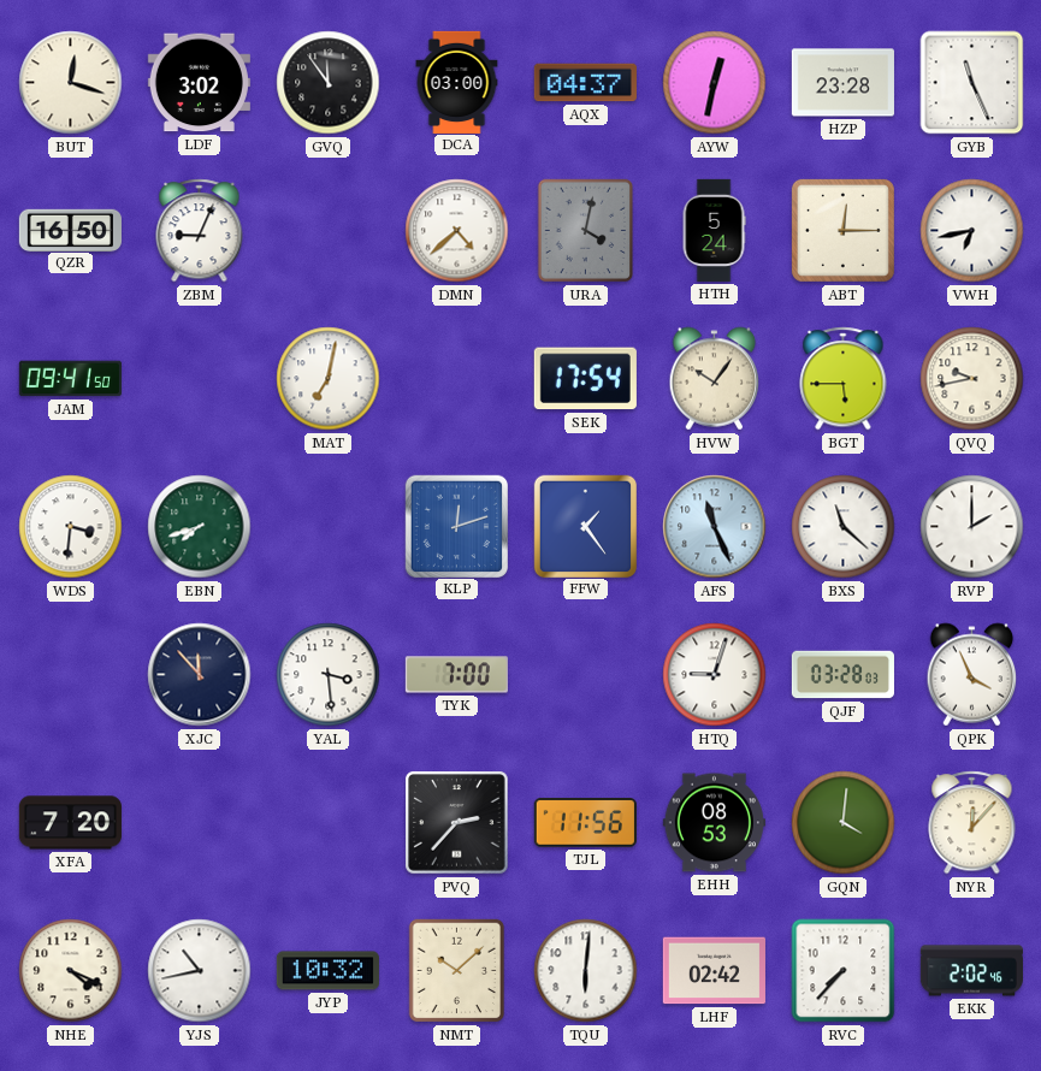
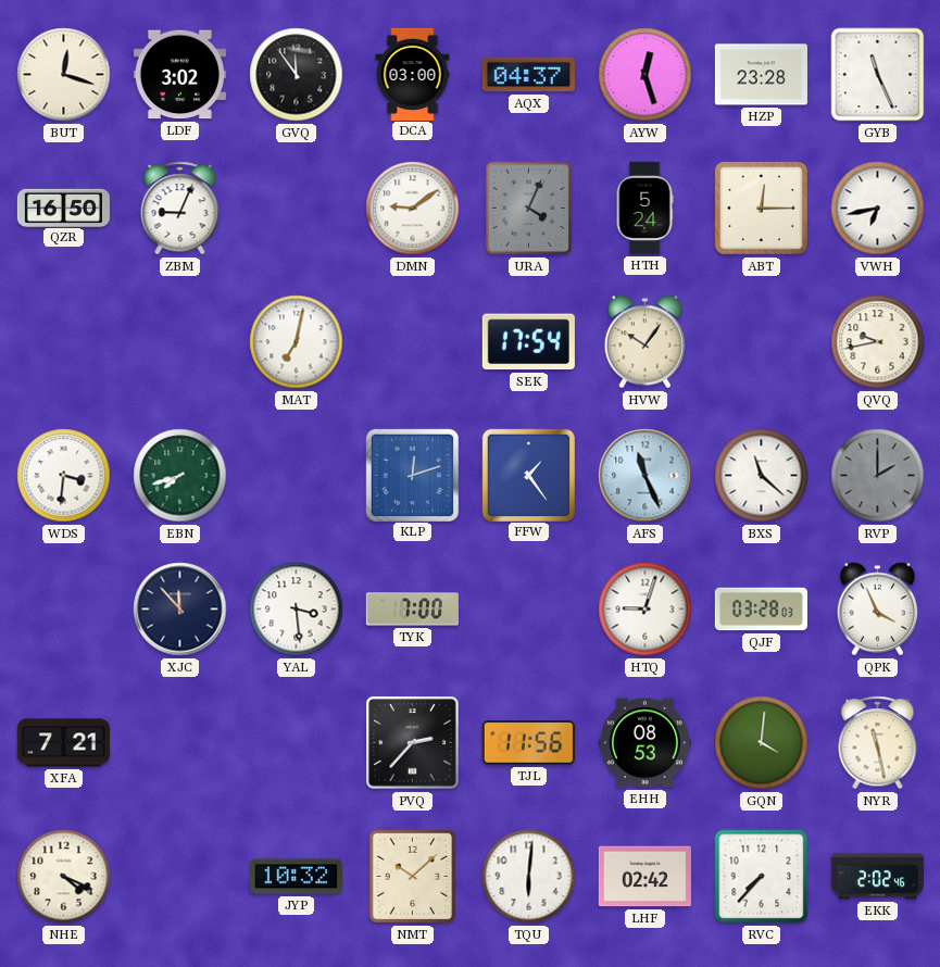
AYW: 12:32 -> 12:27
DMN: 4:38 -> 9:09
URA: 4:02 -> 4:04
JAM: 09:41 -> none
BGT: 5:45 -> none
RVP dial: white -> grey
XFA: 7:20 -> 7:21
NYR: 12:07 -> 11:28
YJS: 10:43 -> none
